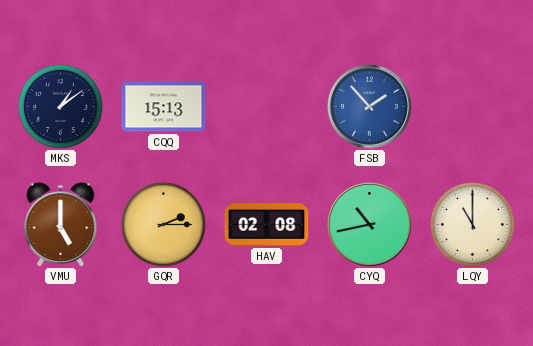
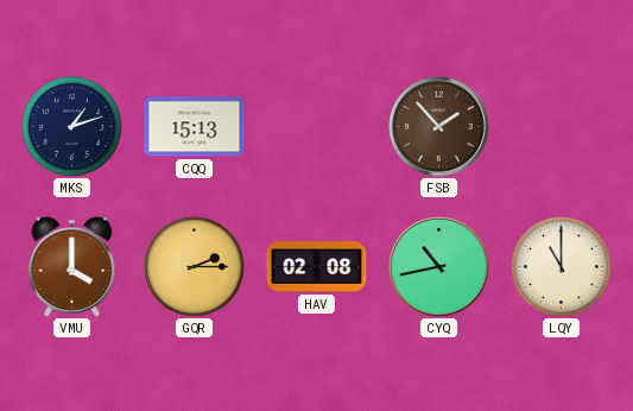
MKS: 1:09 -> 1:12
FSB dial: blue -> brown
VMU: 5:00 -> 4:00
